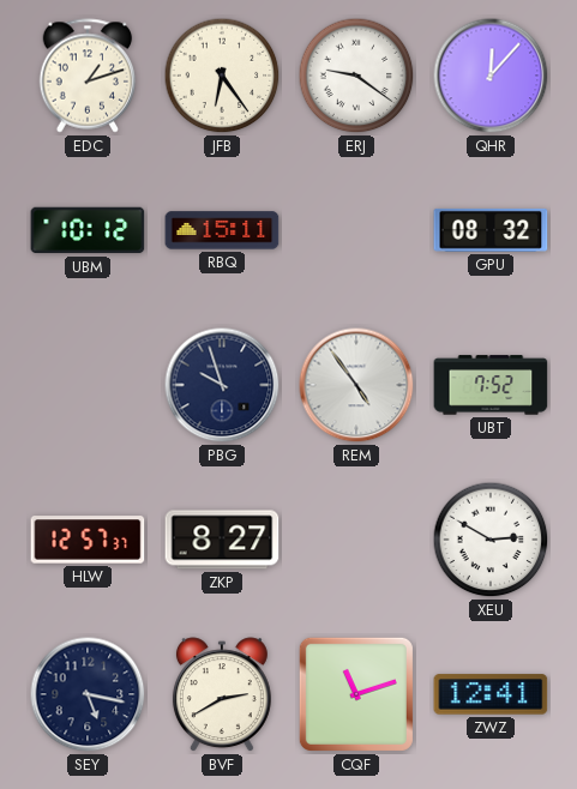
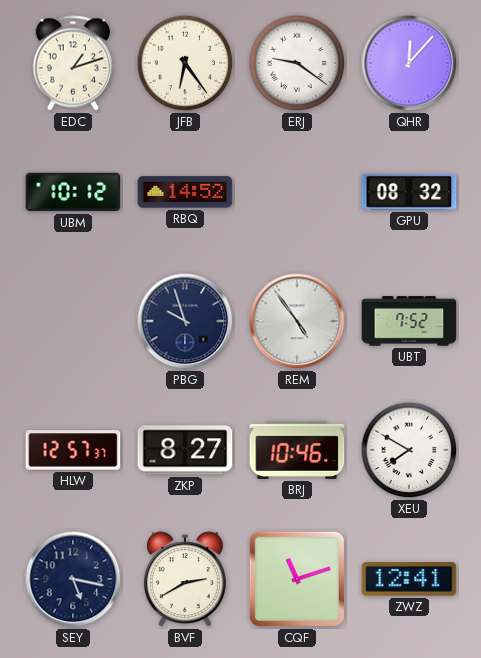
RBQ: 15:11 -> 14:52
BRJ: none -> 10:46
XEU: 2:50 -> 7:50
